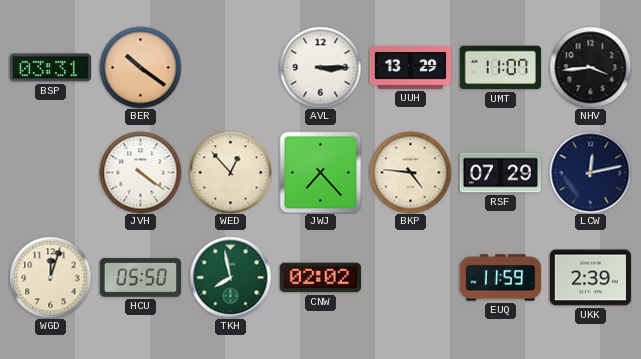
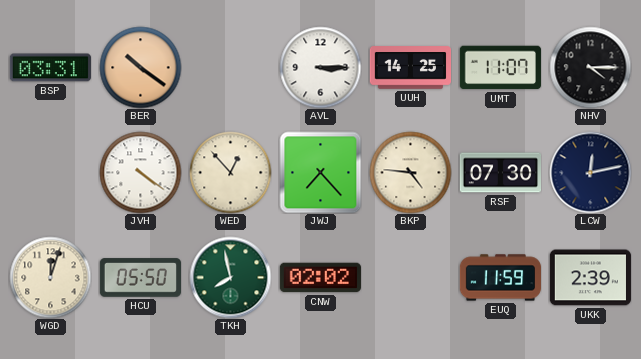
UUH: 13:29 -> 14:25
NHV: 3:44 -> 4:15
RSF: 07:29 -> 07:30
